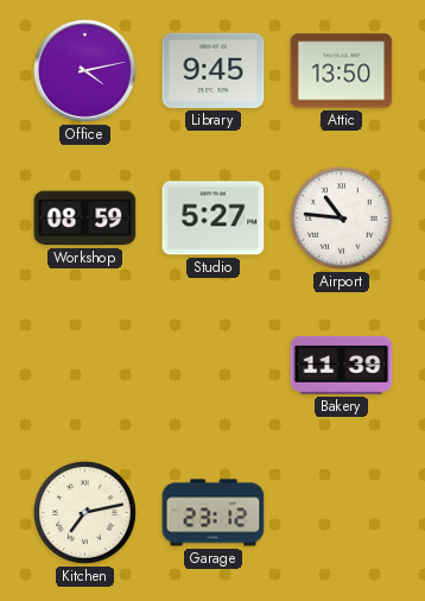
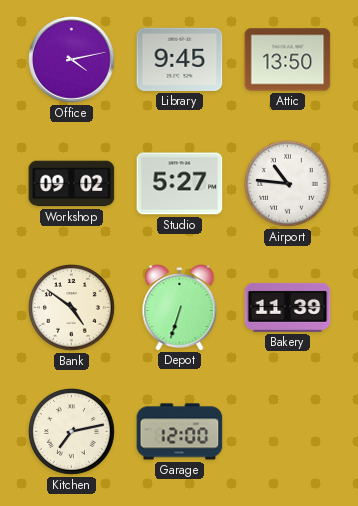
Workshop: 08:59 -> 09:02
Bank: none -> 4:51
Depot: none -> 6:33
Garage: 23:12 -> 12:00
